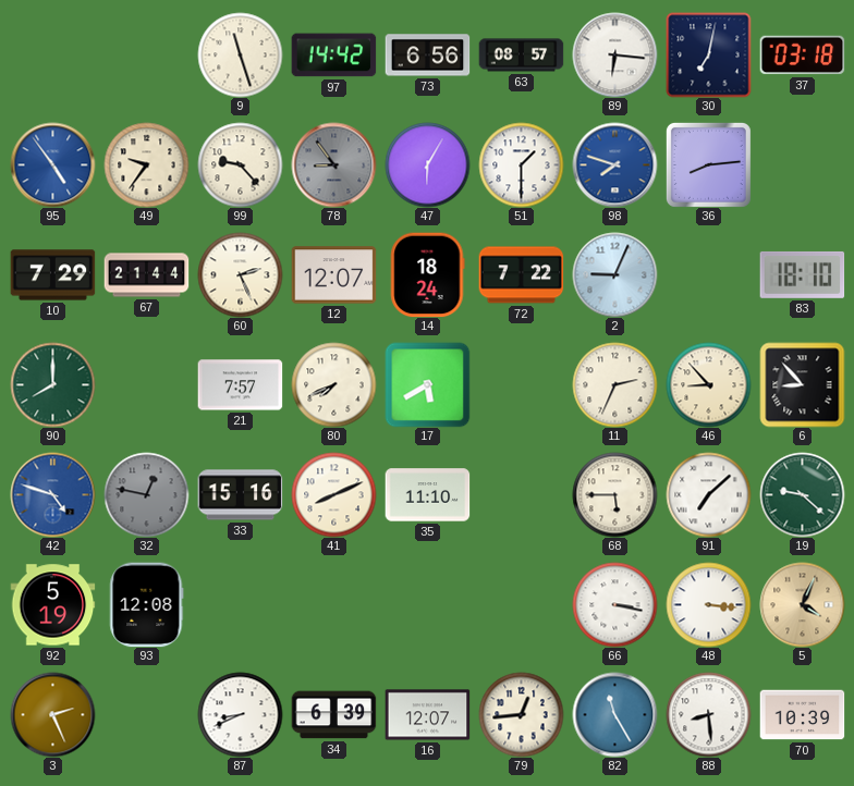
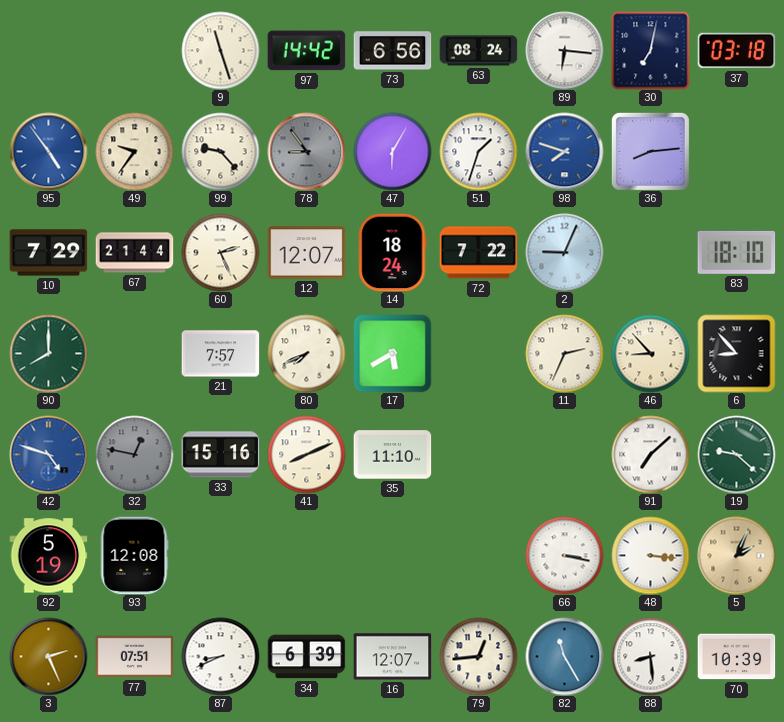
63: 08:57 -> 08:24
51: 1:30 -> 1:33
68: 5:45 -> none
5: 4:04 -> 2:04
77: none -> 07:51
